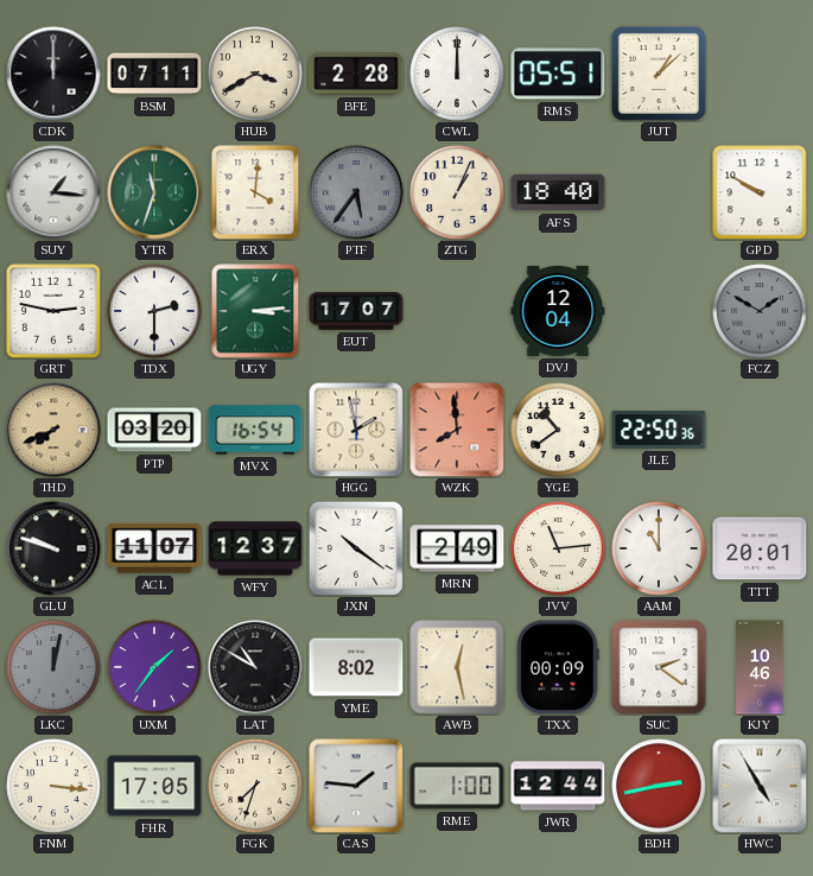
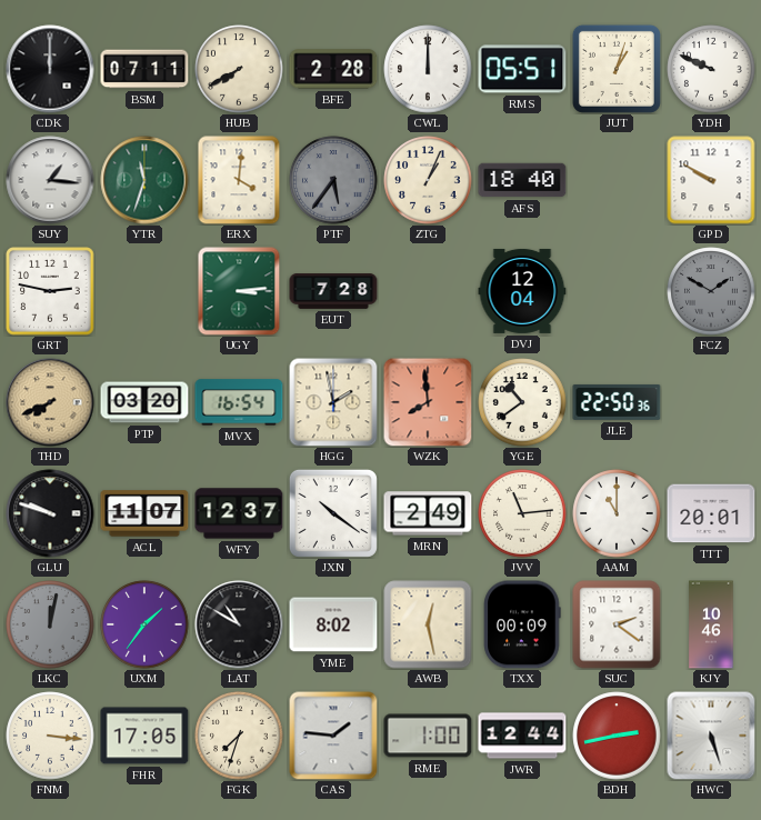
HUB: 3:40 -> 7:40
JUT: 1:08 -> 1:03
YDH: none -> 9:49
TDX: 2:30 -> none
EUT: 17:07 -> 7:28
HWC: 4:55 -> 5:27
